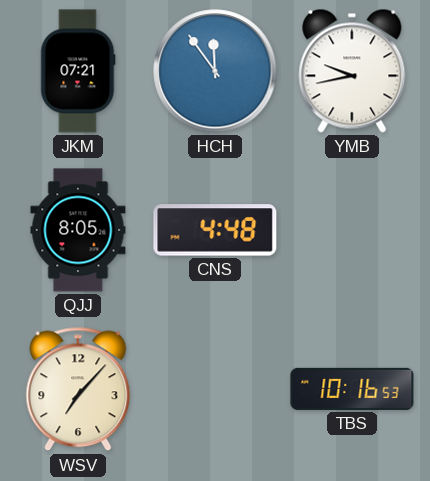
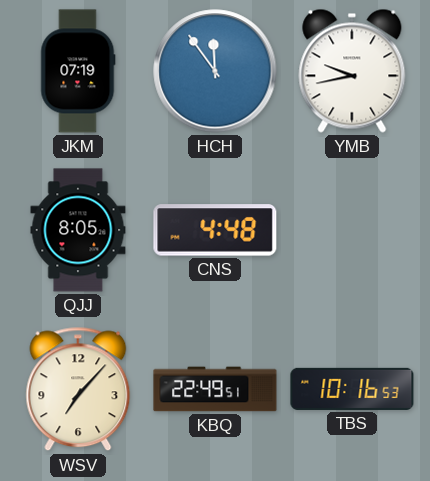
JKM: 07:21 -> 07:19
KBQ: none -> 22:49
